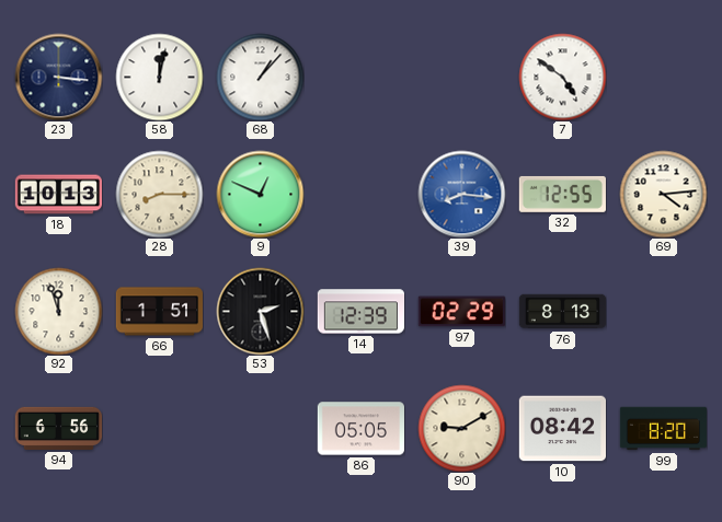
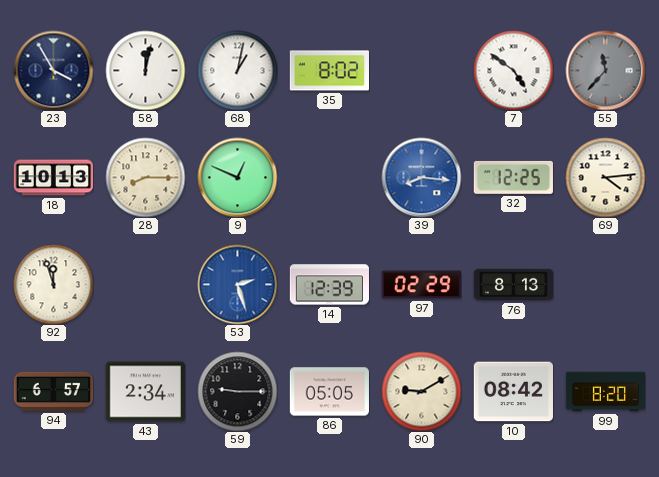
23: 3:16 -> 3:55
68: 1:07 -> 1:02
35: none -> 8:02
55: none -> 11:37
32: 12:55 -> 12:25
66: 1:51 -> none
53 dial: black -> blue
94: 6:56 -> 6:57
43: none -> 2:34
59: none -> 9:15
